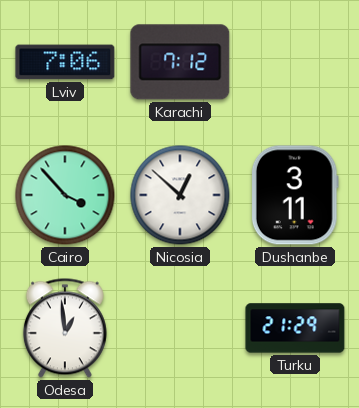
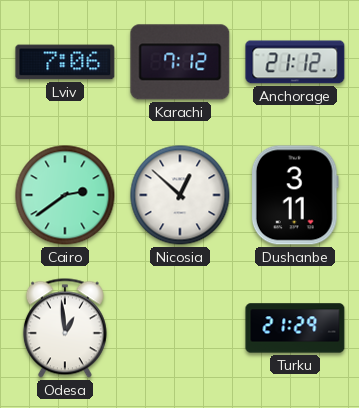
Anchorage: none -> 21:12
Cairo: 3:53 -> 2:39
